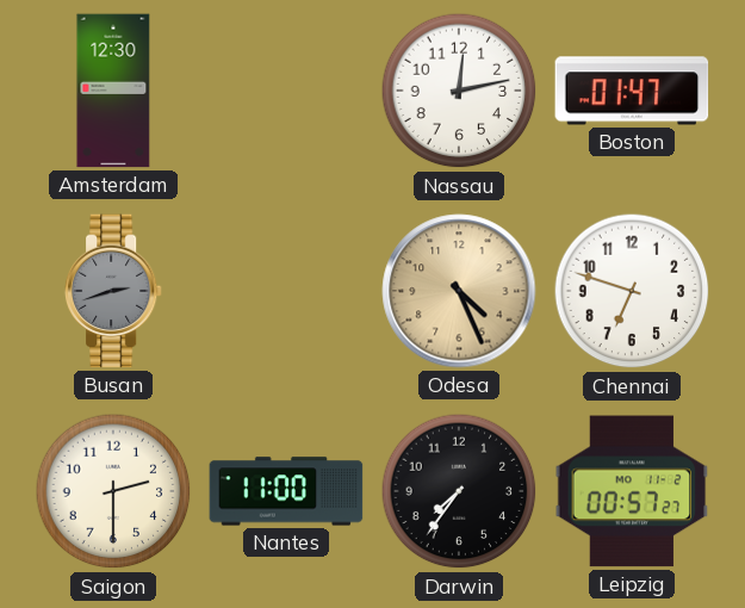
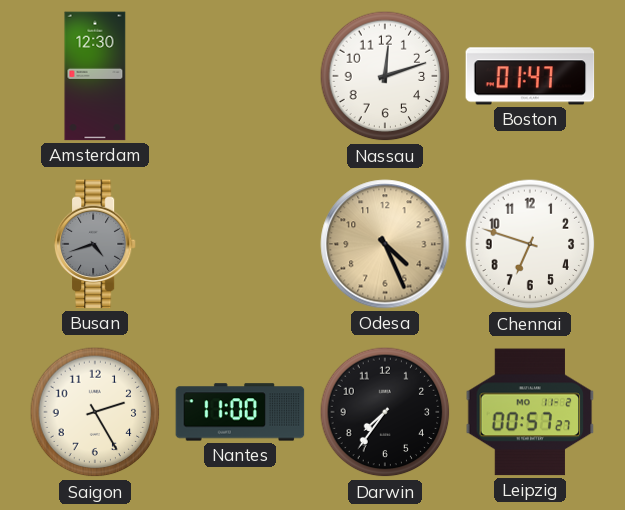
Nassau: 12:13 -> 12:12
Busan: 2:42 -> 4:42
Saigon: 2:30 -> 2:25
